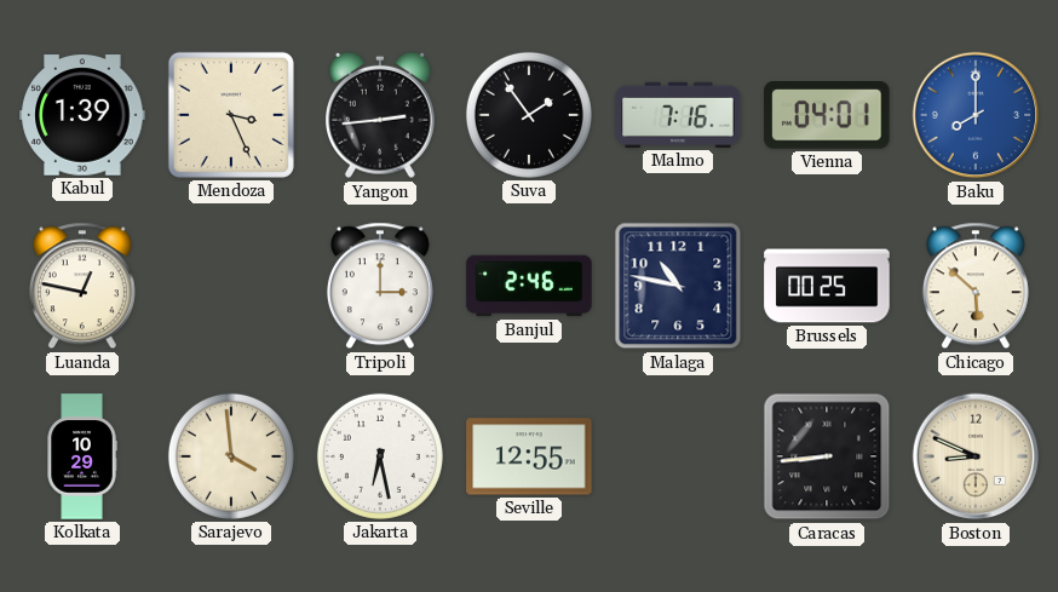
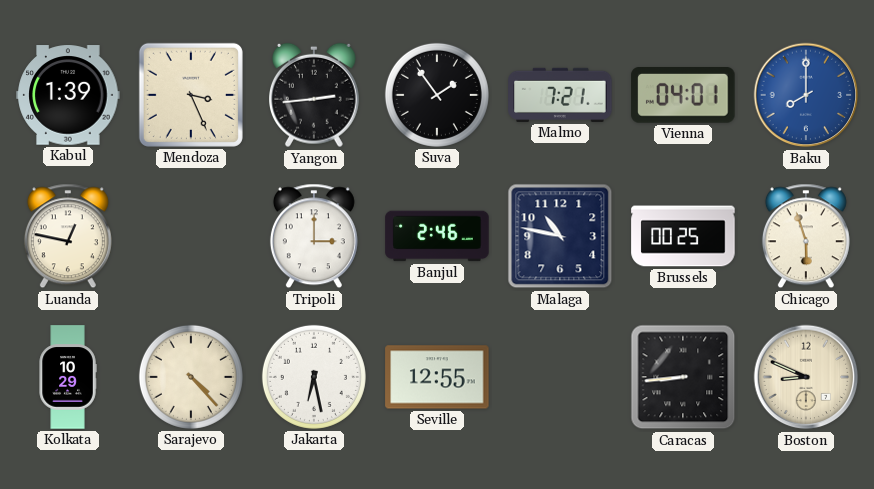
Malmo: 7:16 -> 7:21
Chicago: 5:52 -> 5:57
Sarajevo: 3:59 -> 4:23
